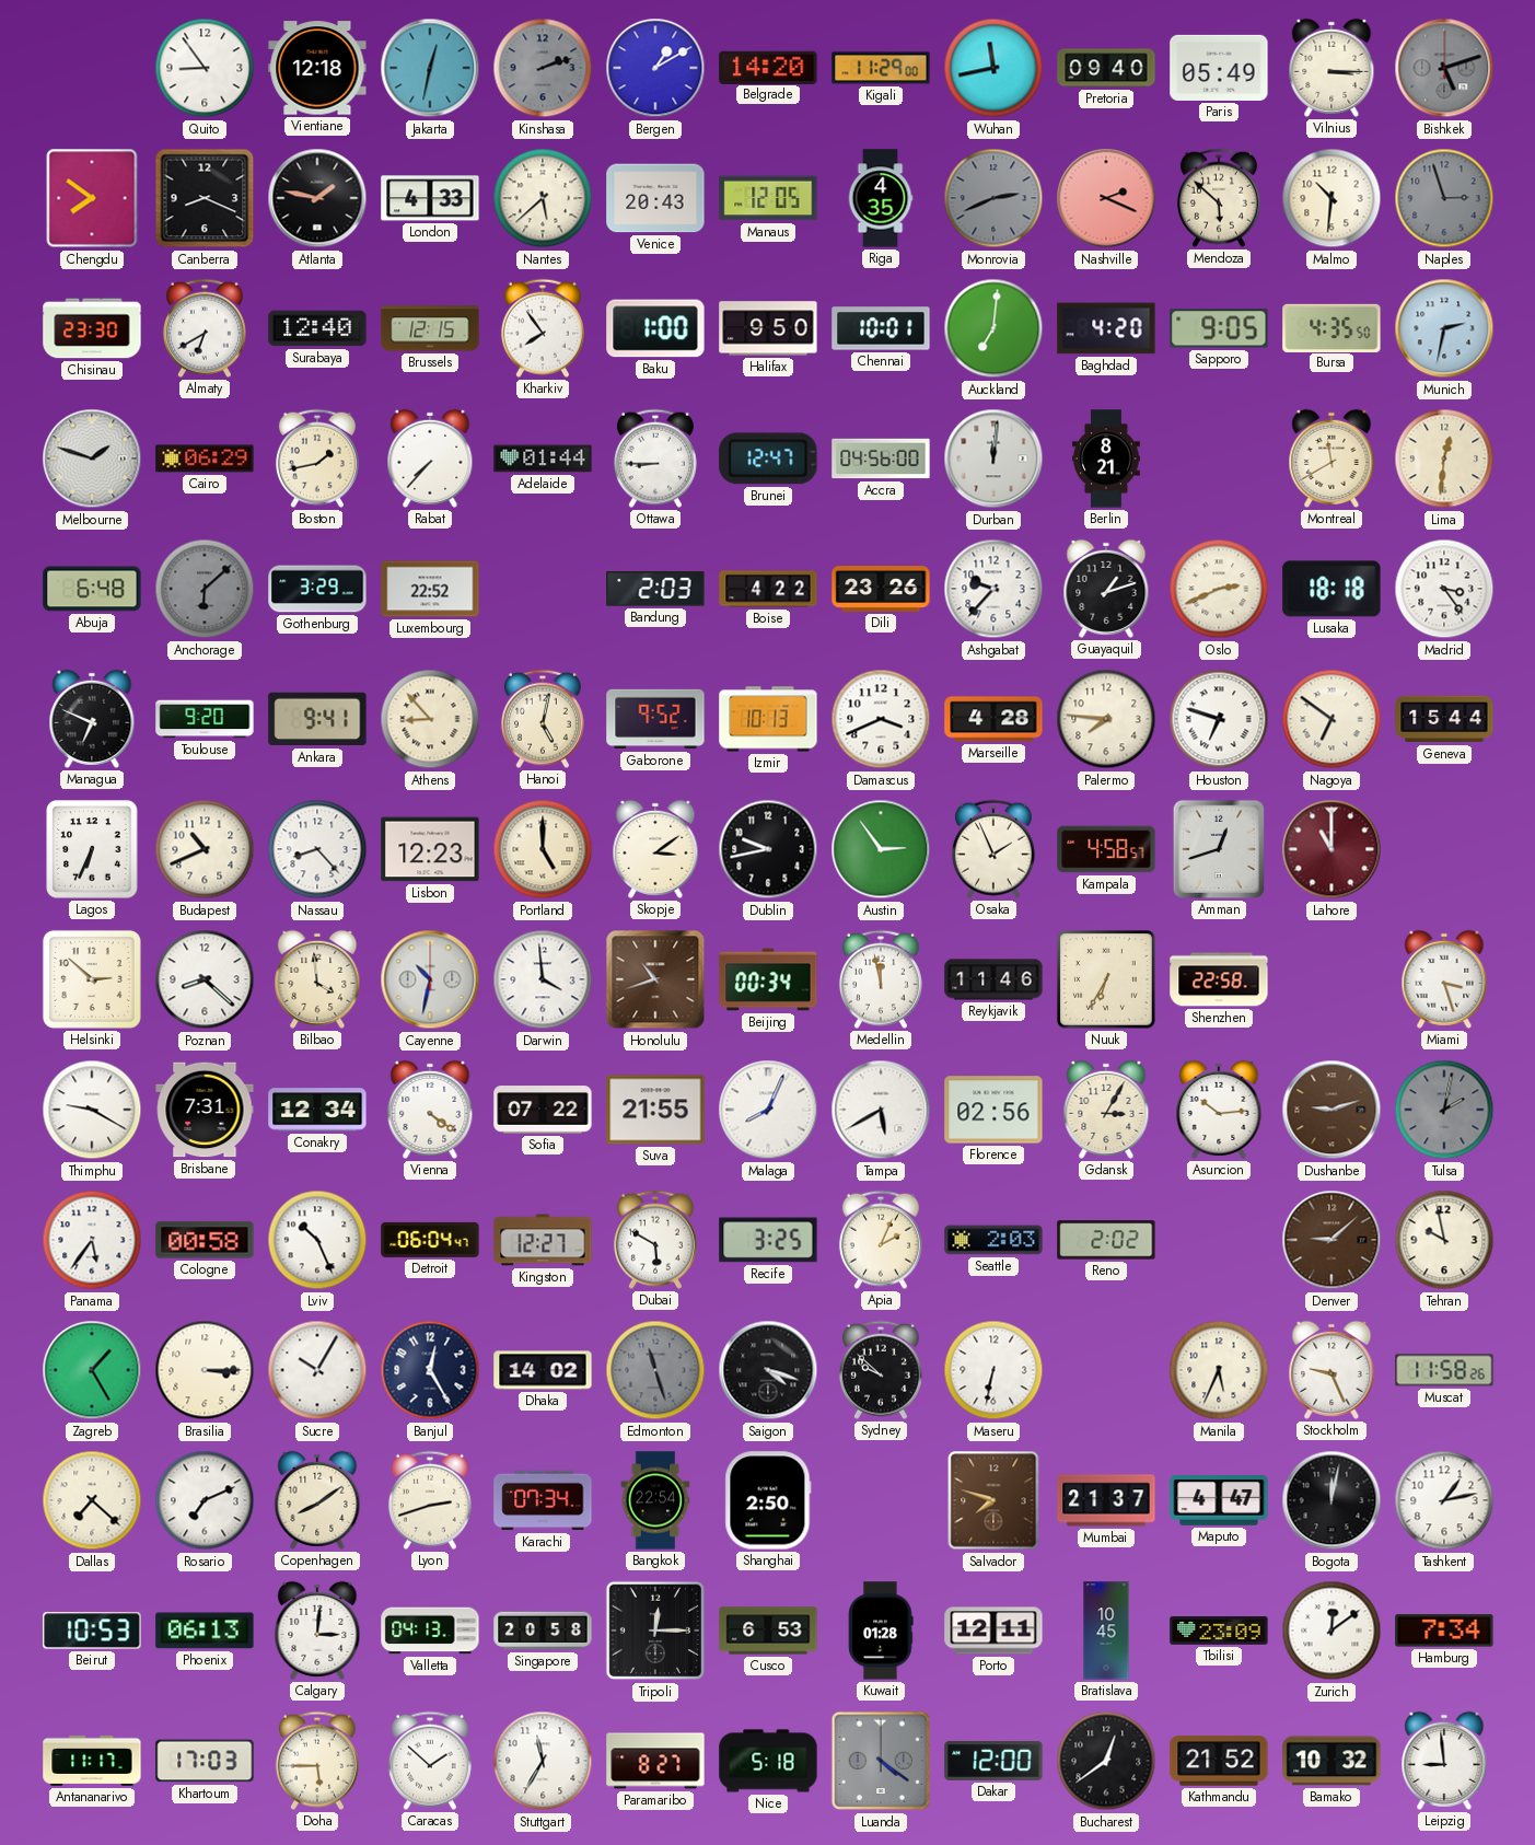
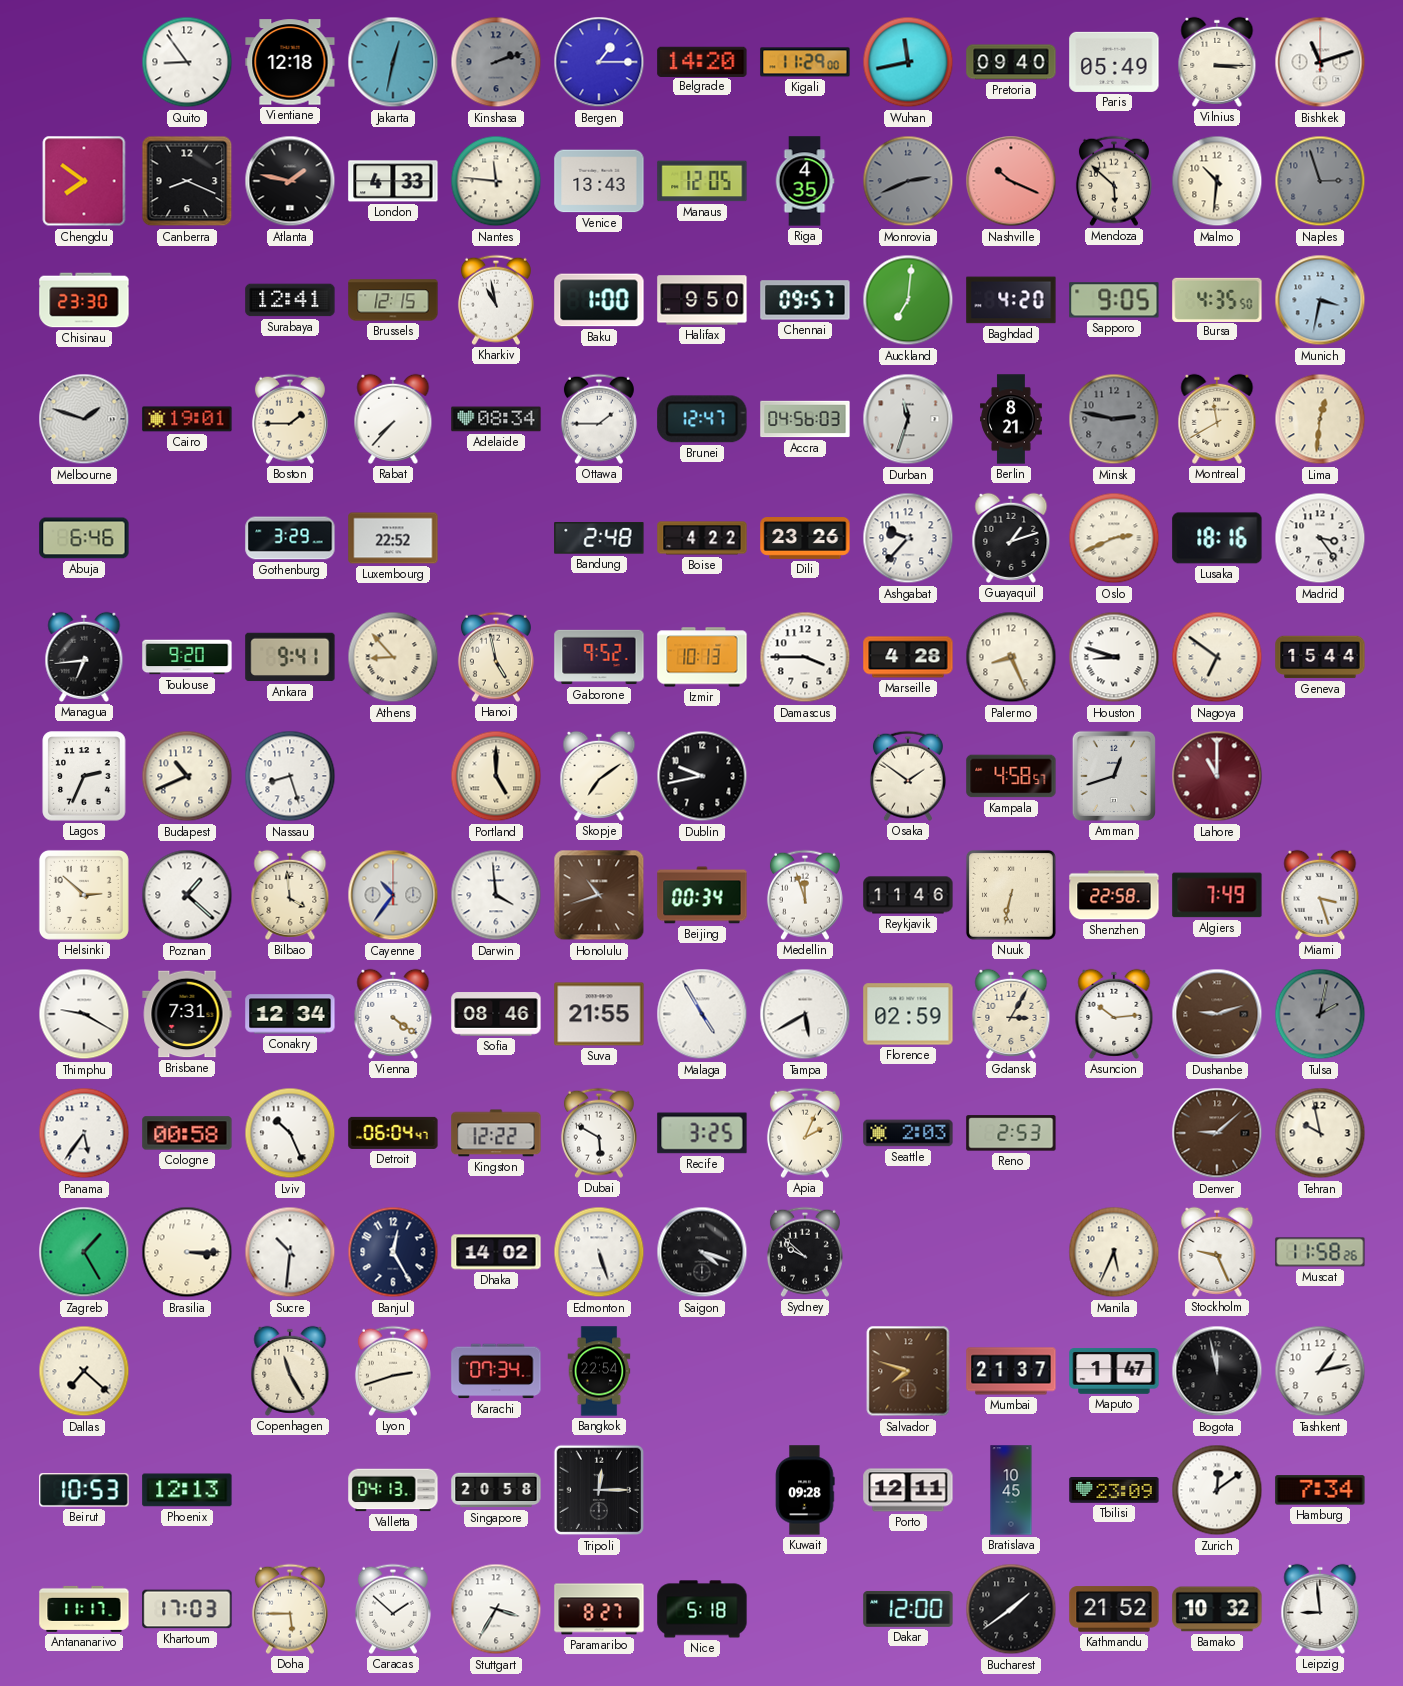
Bergen: 1:10 -> 1:15
Bishkek: 5:12 -> 11:12
Bishkek dial: grey -> white
Nantes: 5:38 -> 11:46
Venice: 20:43 -> 13:43
Nashville: 2:19 -> 10:19
Almaty: 6:40 -> none
Surabaya: 12:40 -> 12:41
Kharkiv: 7:54 -> 10:58
Chennai: 10:01 -> 09:57
Munich: 2:32 -> 3:32
Cairo: 06:29 -> 19:01
Boston: 1:43 -> 1:45
Adelaide: 01:44 -> 08:34
Ottawa: 8:45 -> 1:45
Accra: 04:56:00 -> 04:56:03
Durban: 12:01 -> 11:33
Minsk: none -> 2:47
Abuja: 6:48 -> 6:46
Anchorage: 6:08 -> none
Bandung: 2:03 -> 2:48
Lusaka: 18:18 -> 18:16
Managua: 6:49 -> 6:44
Hanoi: 5:02 -> 4:58
Damascus: 3:41 -> 3:45
Palermo: 7:46 -> 8:26
Houston: 6:48 -> 8:48
Lagos: 6:34 -> 2:34
Nassau: 8:23 -> 8:27
Lisbon: 12:23 -> none
Skopje: 3:09 -> 7:09
Austin: 2:54 -> none
Osaka: 1:56 -> 1:51
Poznan: 8:22 -> 1:22
Cayenne: 10:32 -> 10:36
Medellin: 11:58 -> 11:57
Nuuk: 6:35 -> 6:32
Algiers: none -> 7:49
Sofia: 07:22 -> 08:46
Malaga: 8:04 -> 4:55
Florence: 02:56 -> 02:59
Kingston: 12:27 -> 12:22
Reno: 2:02 -> 2:53
Sucre: 10:05 -> 10:31
Edmonton: 11:27 -> 5:27
Edmonton dial: grey -> white
Maseru: 6:32 -> none
Rosario: 7:11 -> none
Copenhagen: 8:09 -> 11:25
Shanghai: 2:50 -> none
Maputo: 4:47 -> 1:47
Bogota: 12:02 -> 11:58
Phoenix: 06:13 -> 12:13
Calgary: 3:01 -> none
Cusco: 6:53 -> none
Kuwait: 01:28 -> 09:28
Stuttgart: 11:35 -> 3:35
Luanda: 4:21 -> none
Bucharest: 12:39 -> 1:39
